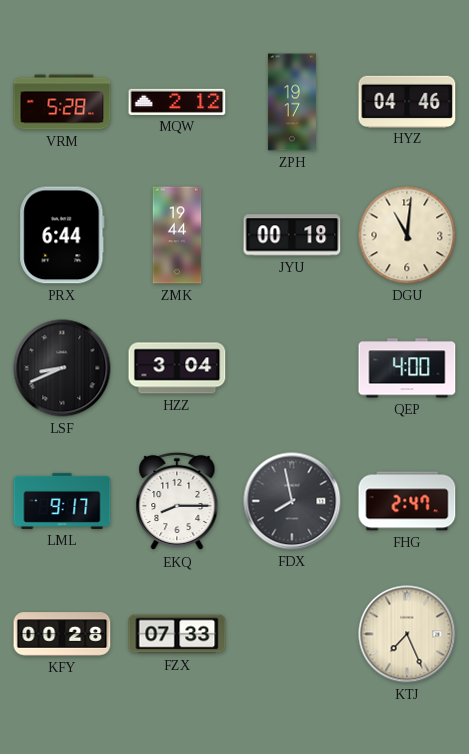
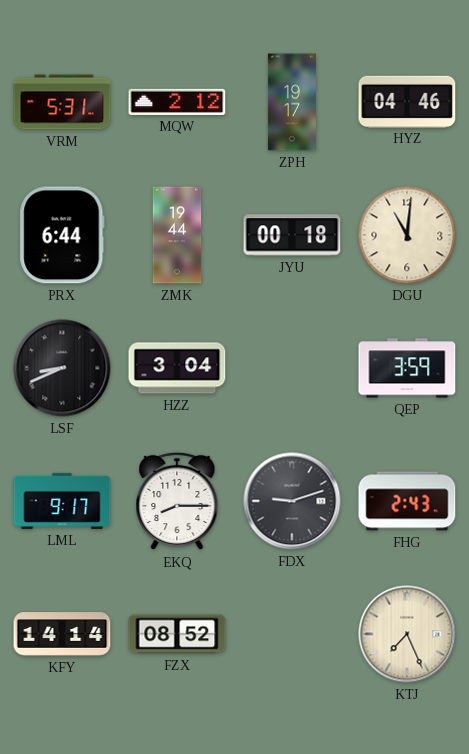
VRM: 5:28 -> 5:31
QEP: 4:00 -> 3:59
FDX: 7:58 -> 9:12
FHG: 2:47 -> 2:43
KFY: 00:28 -> 14:14
FZX: 07:33 -> 08:52
